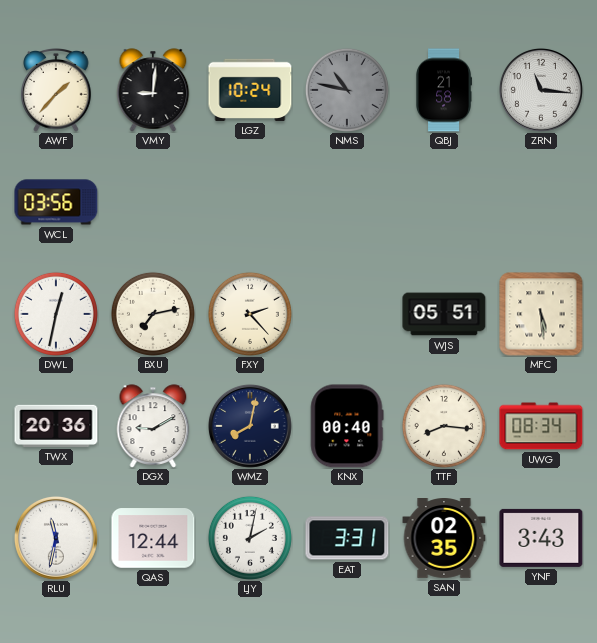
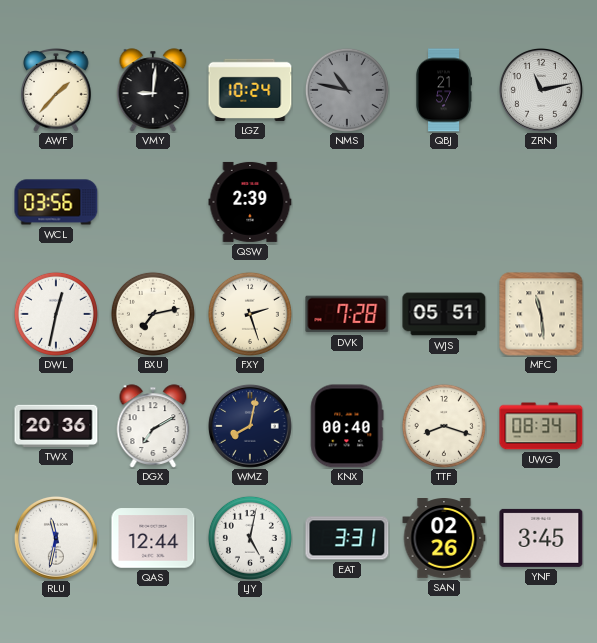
QBJ: 21:58 -> 21:57
ZRN: 11:16 -> 11:13
QSW: none -> 2:39
FXY: 2:23 -> 2:27
DVK: none -> 7:28
MFC: 5:29 -> 11:29
DGX: 9:10 -> 7:10
TTF: 8:16 -> 8:18
LJY: 2:02 -> 5:02
SAN: 02:35 -> 02:26
YNF: 3:43 -> 3:45
